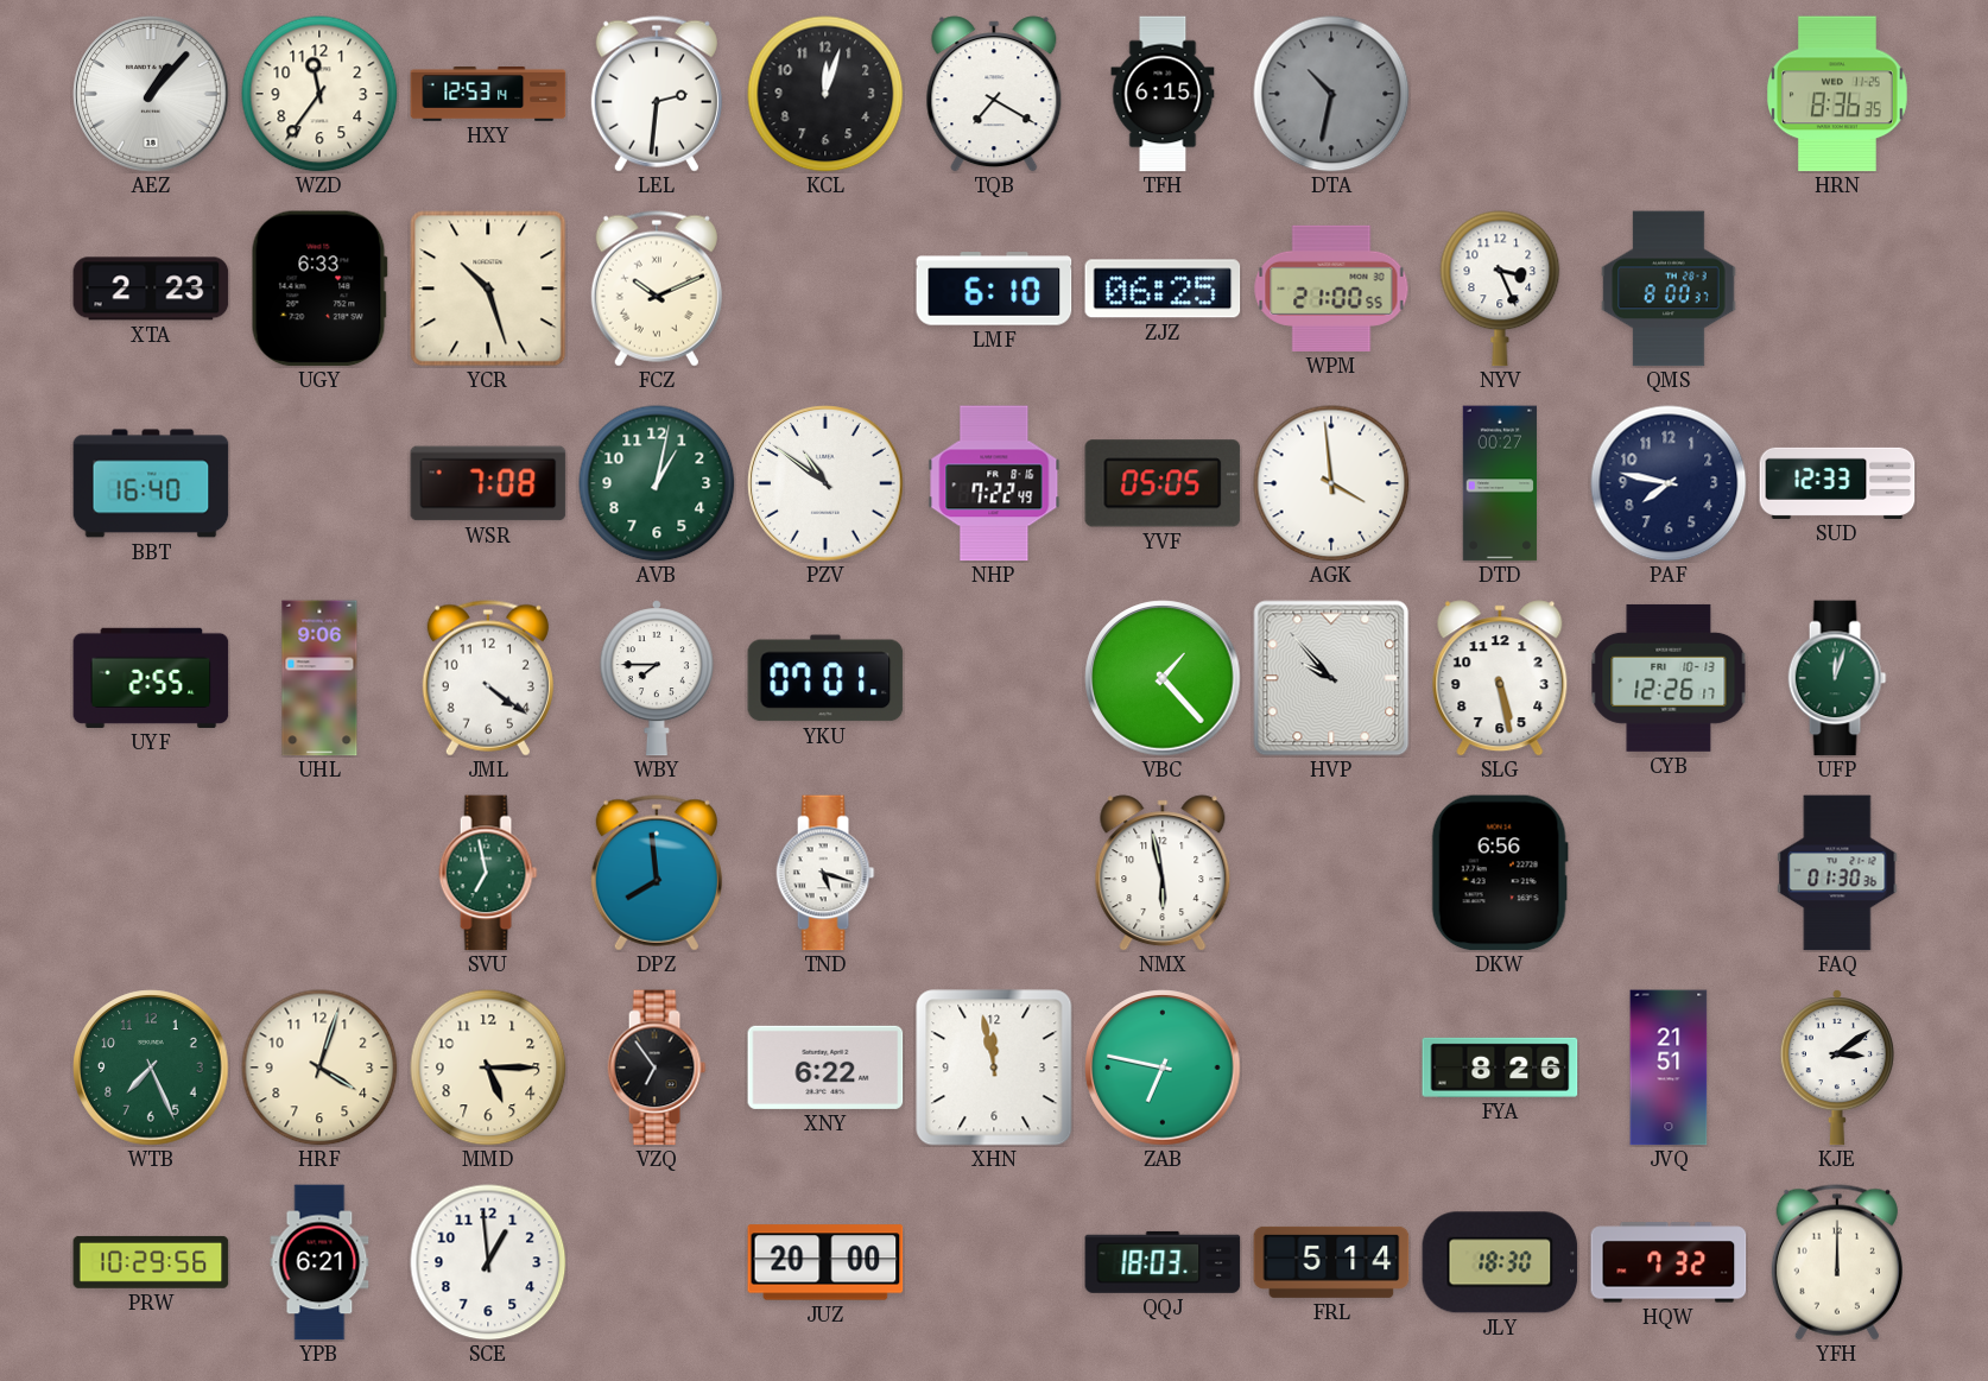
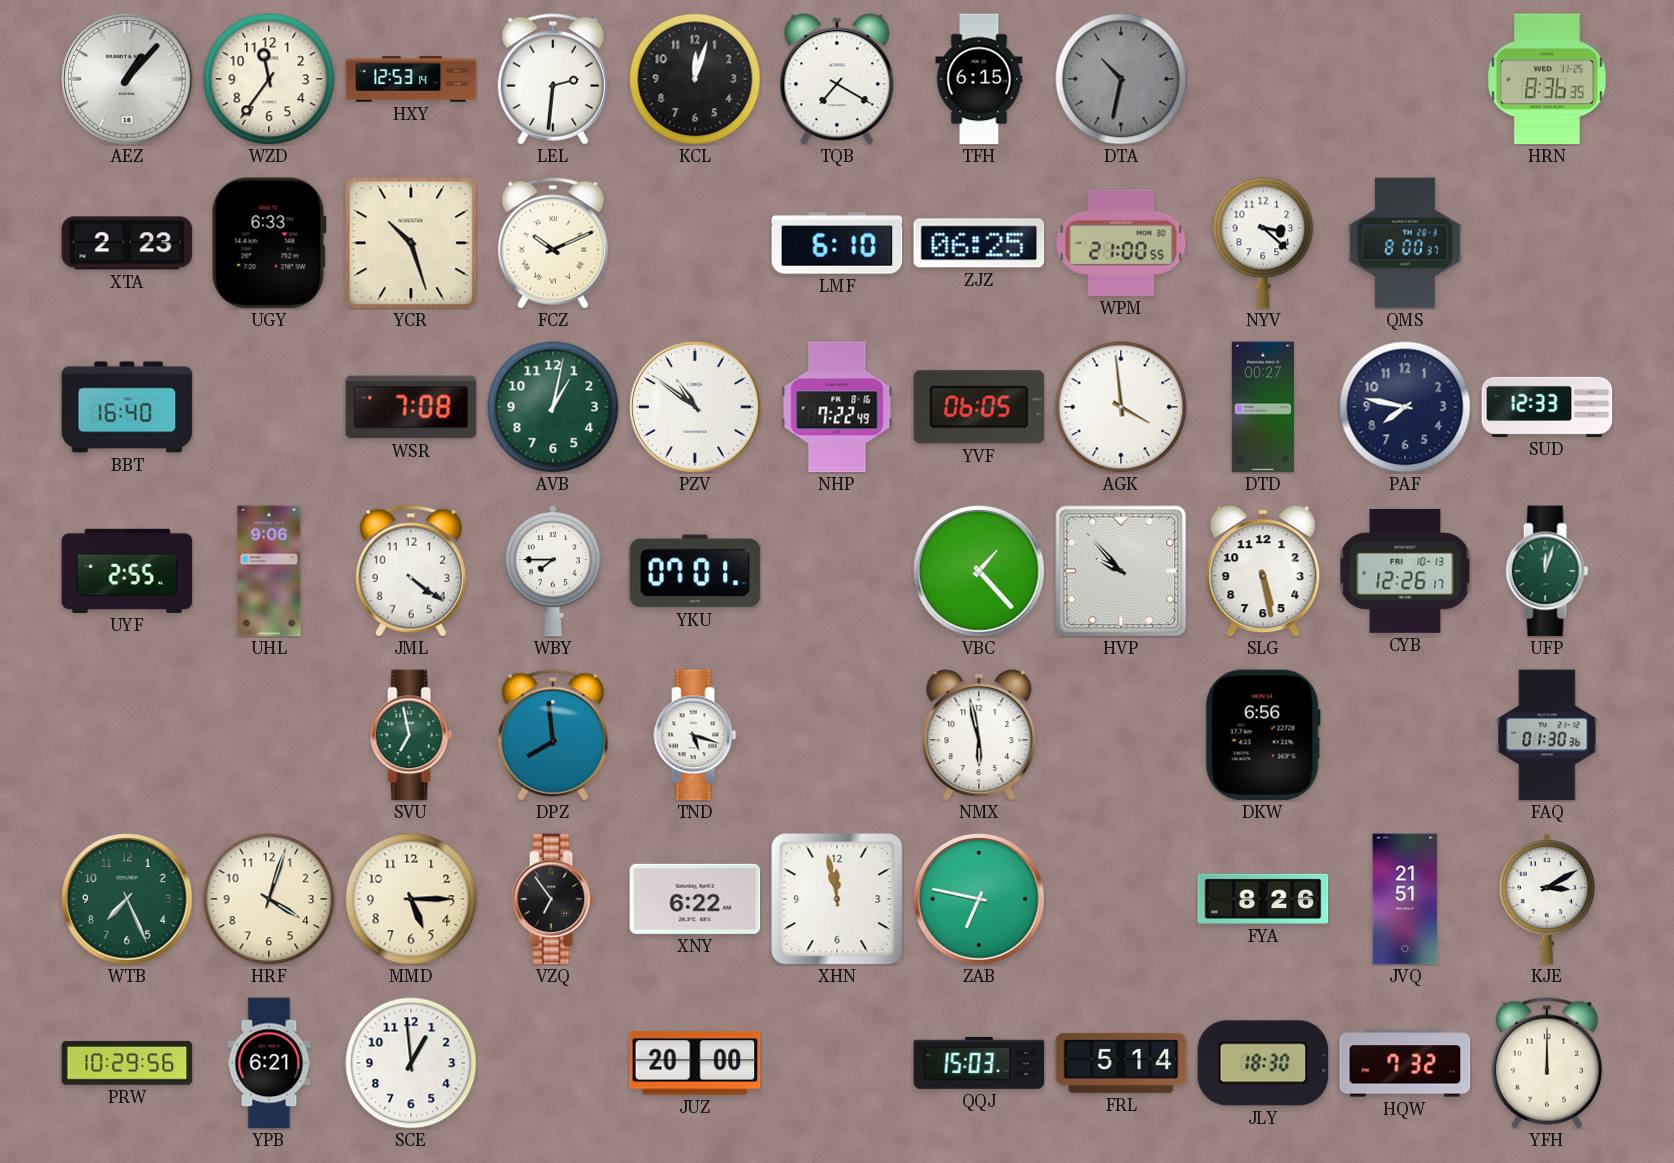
NYV: 3:26 -> 3:22
YVF: 05:05 -> 06:05
KJE: 3:09 -> 3:10
QQJ: 18:03 -> 15:03
